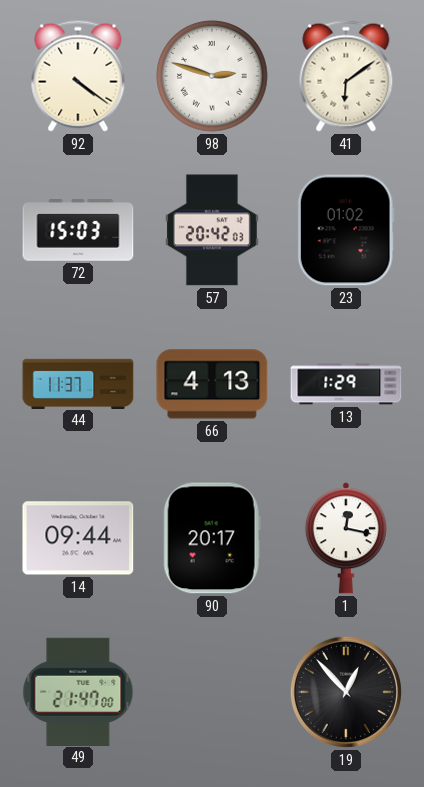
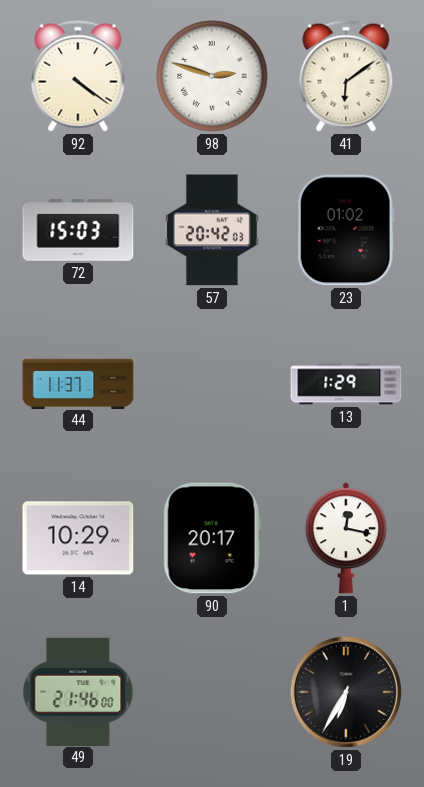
66: 4:13 -> none
14: 09:44 -> 10:29
49: 21:47 -> 21:46
19: 12:53 -> 6:35
